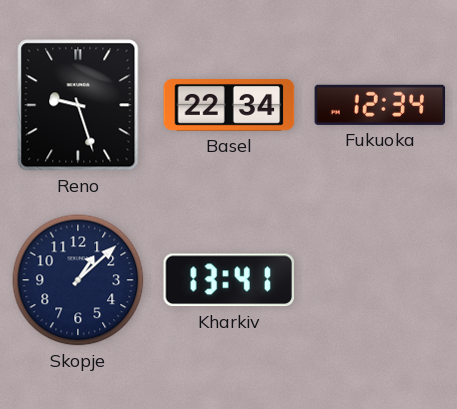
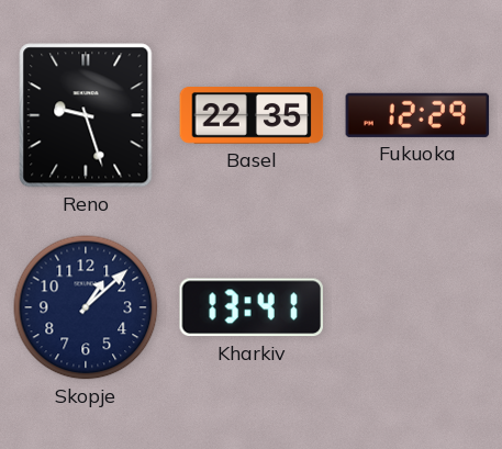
Basel: 22:34 -> 22:35
Fukuoka: 12:34 -> 12:29
